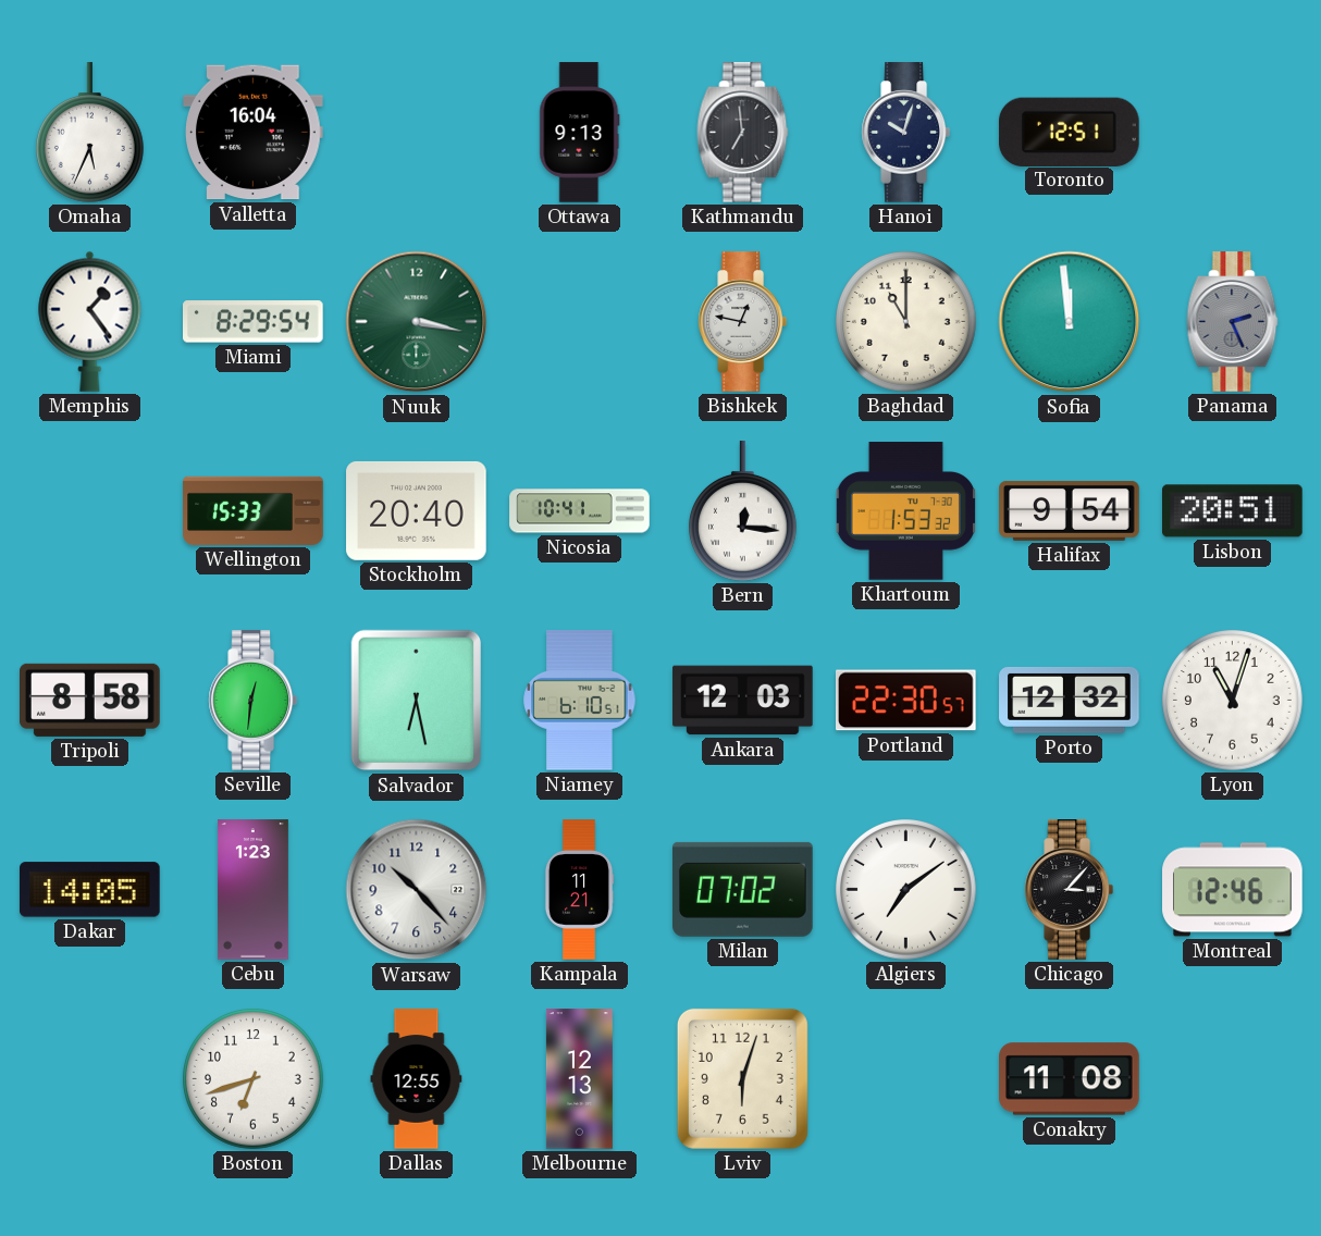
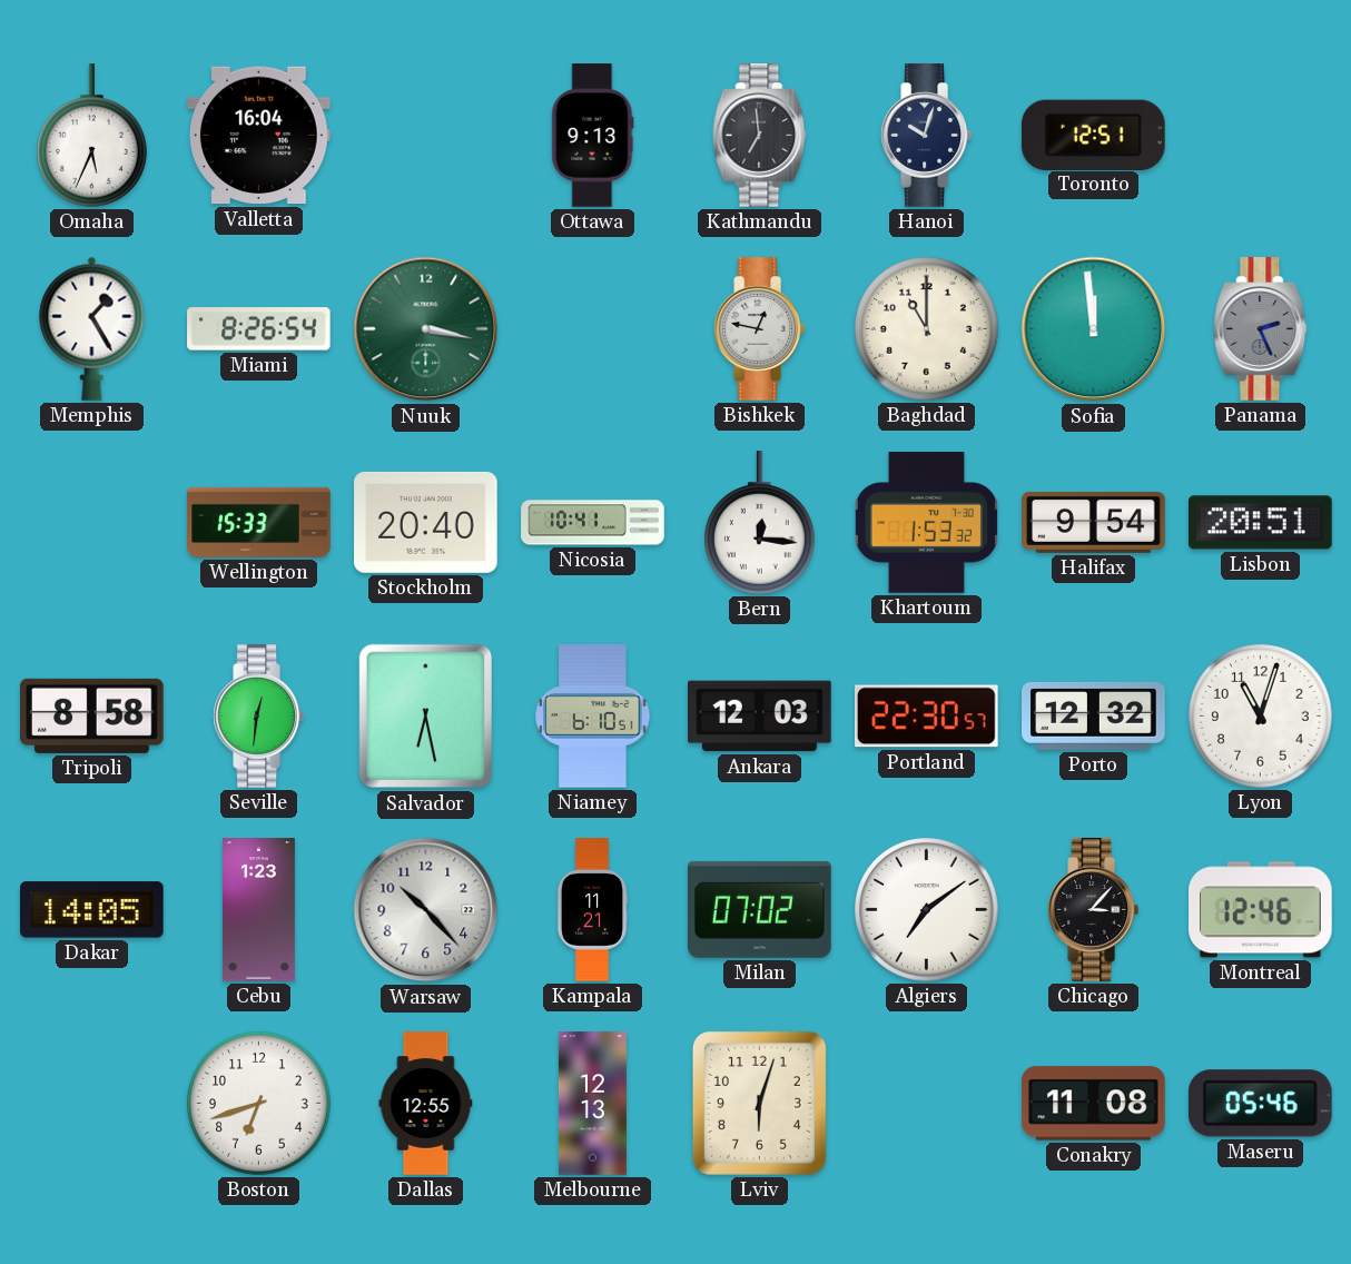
Memphis: 1:24 -> 1:25
Miami: 8:29 -> 8:26
Maseru: none -> 05:46
